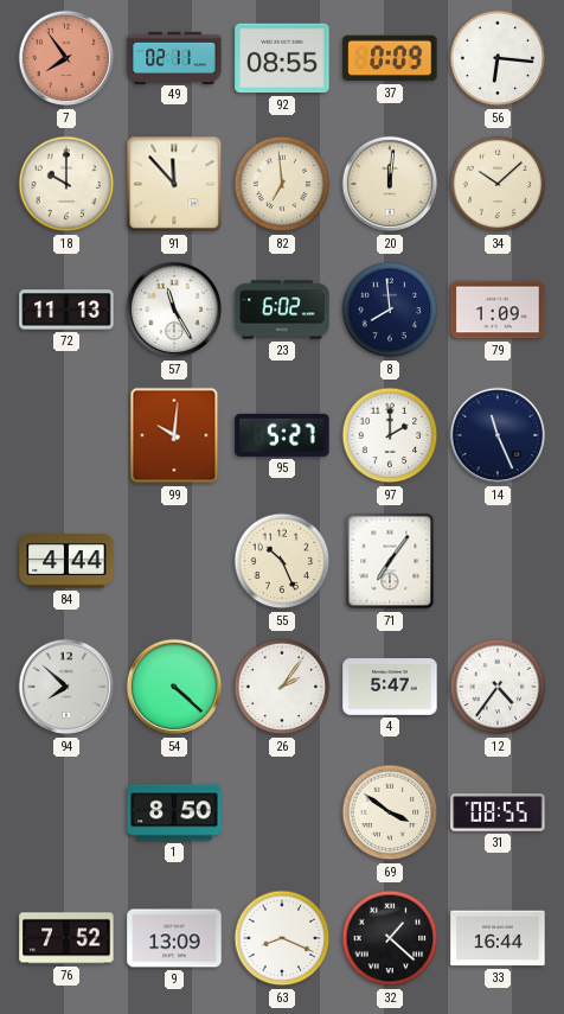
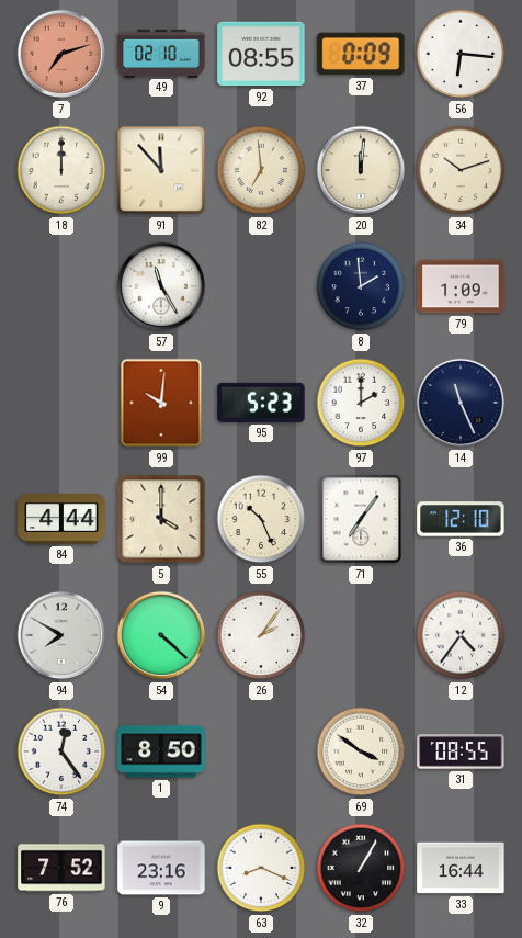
7: 7:54 -> 7:12
49: 02:11 -> 02:10
18: 10:00 -> 12:00
34: 10:08 -> 10:12
72: 11:13 -> none
23: 6:02 -> none
8: 7:59 -> 1:59
95: 5:27 -> 5:23
5: none -> 4:00
36: none -> 12:10
94: 7:52 -> 7:50
4: 5:47 -> none
74: none -> 12:24
9: 13:09 -> 23:16
32: 1:22 -> 1:05
